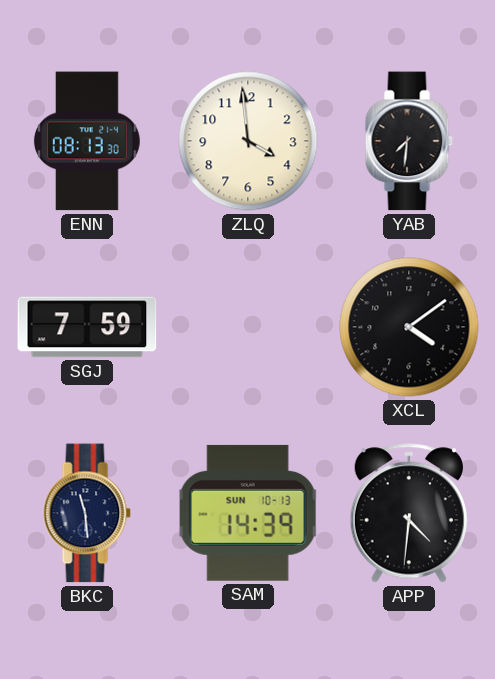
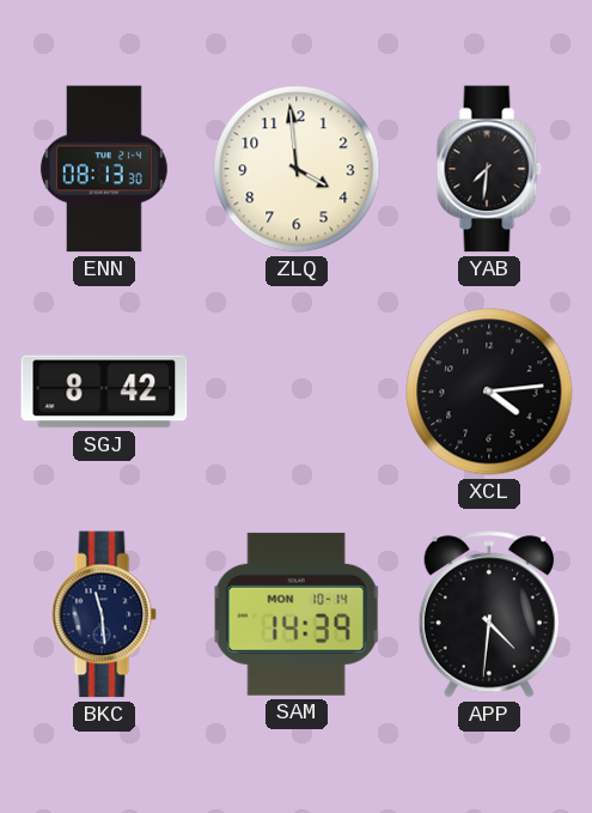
SGJ: 7:59 -> 8:42
XCL: 4:09 -> 4:14
SAM date: SUN 10-13 -> MON 10-14
